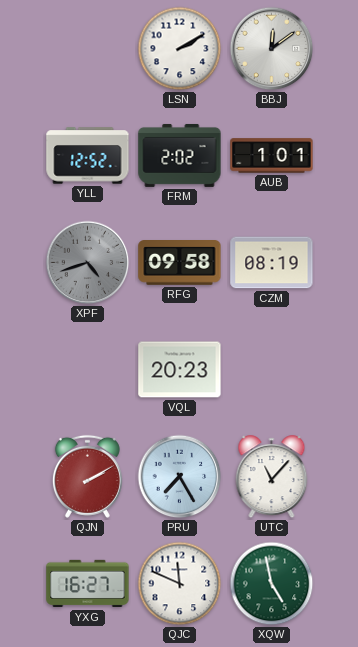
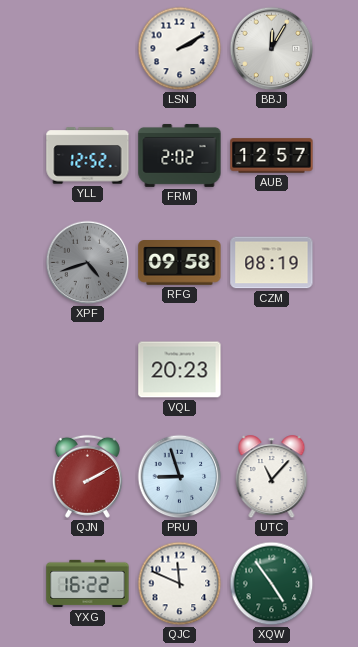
BBJ: 12:09 -> 12:05
AUB: 1:01 -> 12:57
PRU: 7:25 -> 8:57
YXG: 16:27 -> 16:22
XQW: 4:58 -> 4:54
